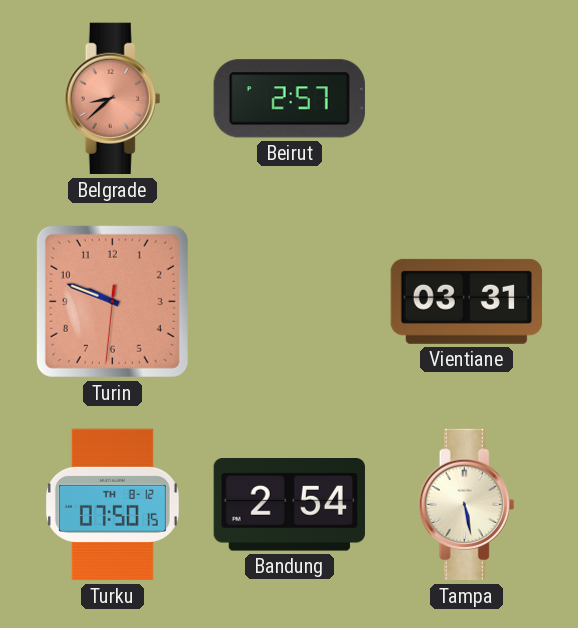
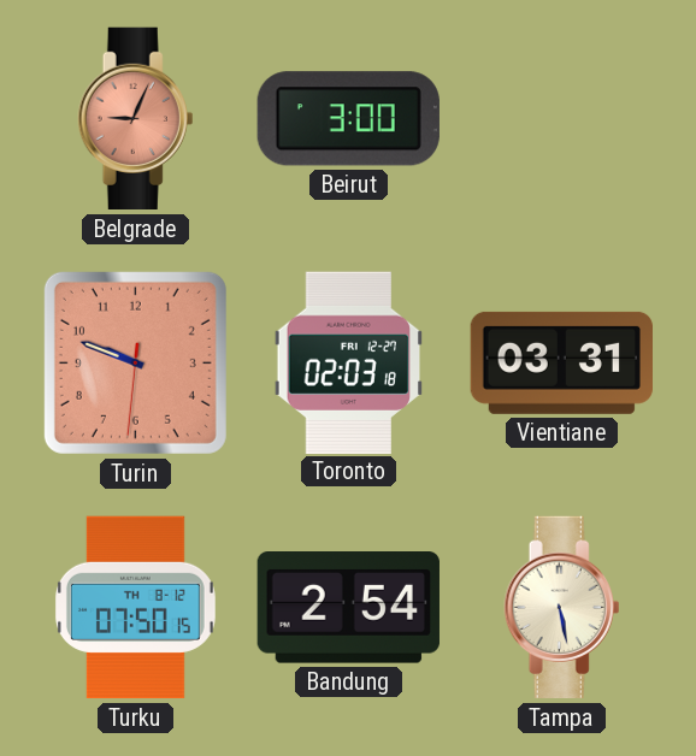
Belgrade: 8:38 -> 9:04
Beirut: 2:57 -> 3:00
Toronto: none -> 02:03
